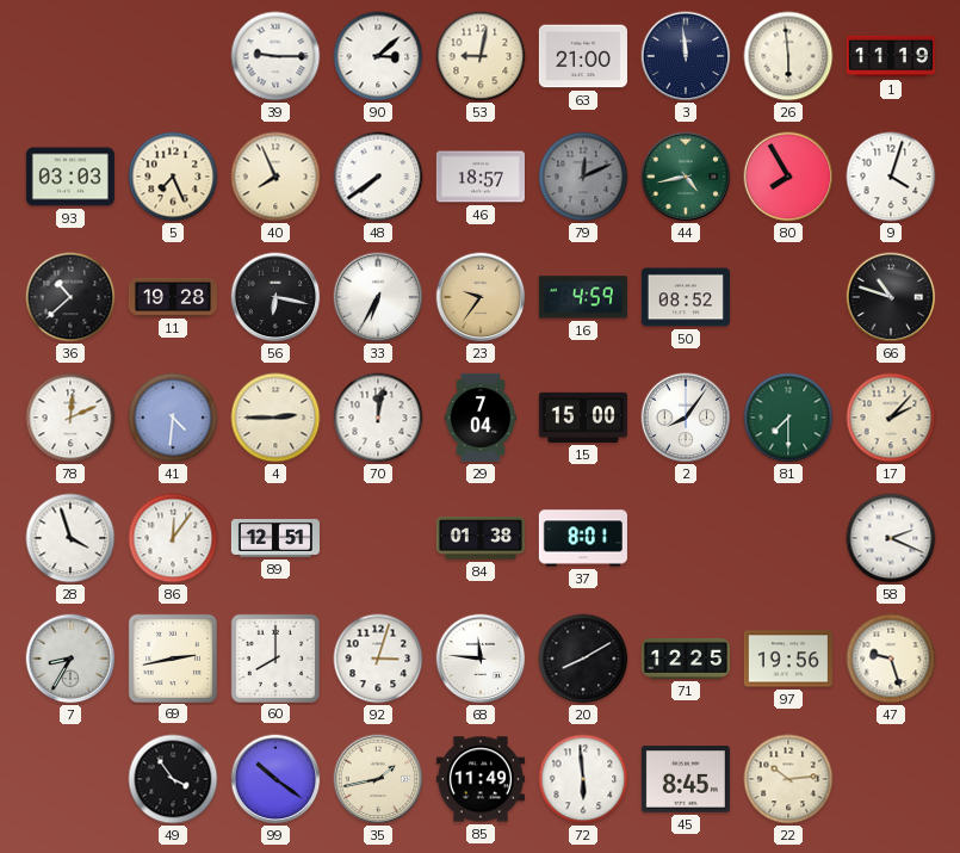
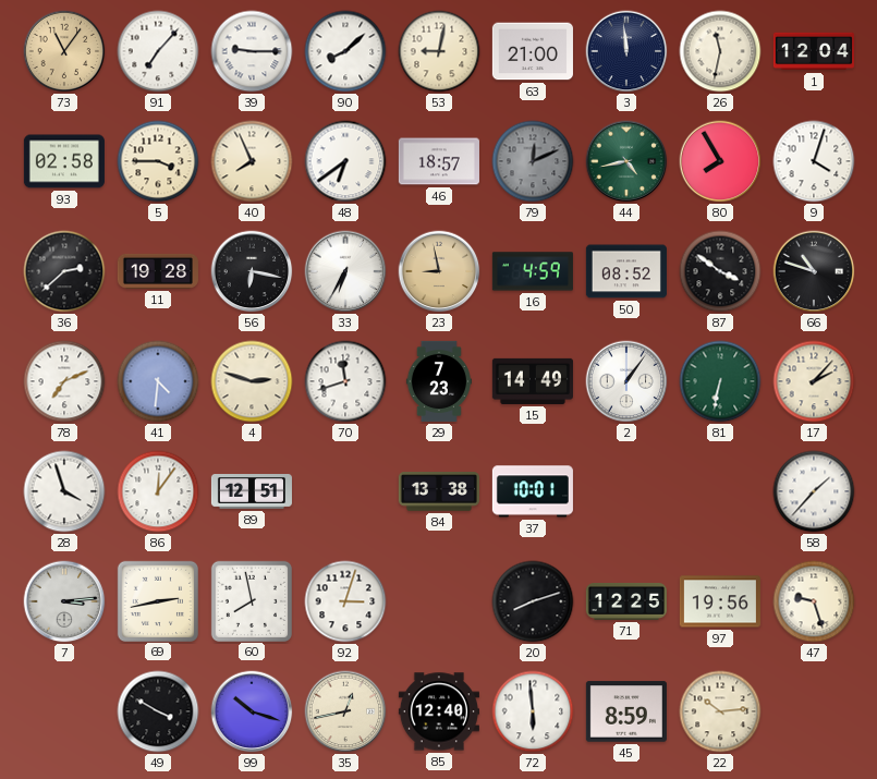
73: none -> 11:06
91: none -> 7:07
90: 3:08 -> 8:08
26: 5:59 -> 11:32
1: 11:19 -> 12:04
93: 03:03 -> 02:58
5: 7:26 -> 3:45
48: 7:39 -> 6:39
36: 10:38 -> 2:38
23: 9:36 -> 8:58
87: none -> 3:51
78: 12:11 -> 7:11
4: 2:45 -> 2:48
70: 12:02 -> 11:42
29: 7:04 -> 7:23
15: 15:00 -> 14:49
2: 8:06 -> 1:06
81: 7:30 -> 6:32
84: 01:38 -> 13:38
37: 8:01 -> 10:01
58: 2:19 -> 1:37
7: 8:35 -> 3:14
60: 8:00 -> 7:58
68: 11:46 -> none
20: 8:10 -> 8:12
49: 3:54 -> 3:50
99: 10:21 -> 10:18
35: 1:43 -> 12:43
85: 11:49 -> 12:40
45: 8:45 -> 8:59
